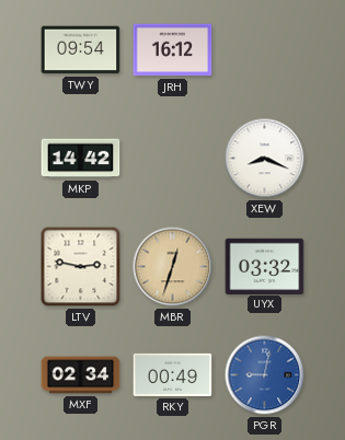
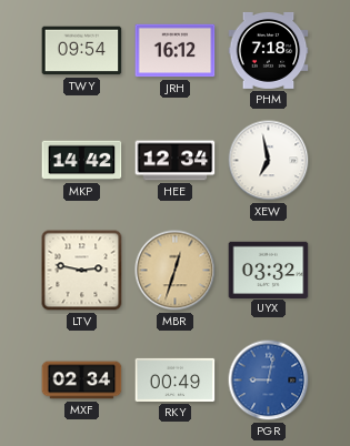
PHM: none -> 7:18
HEE: none -> 12:34
XEW: 8:19 -> 6:58
